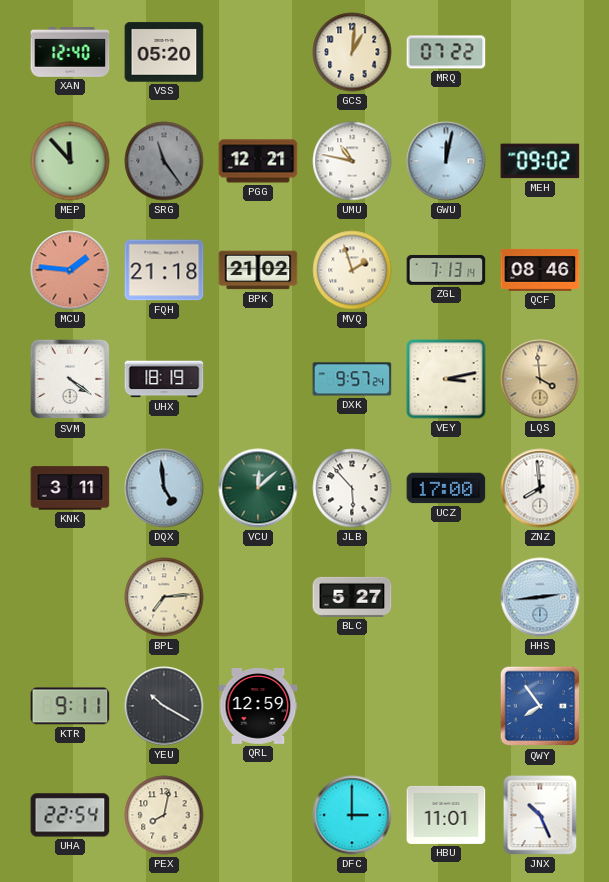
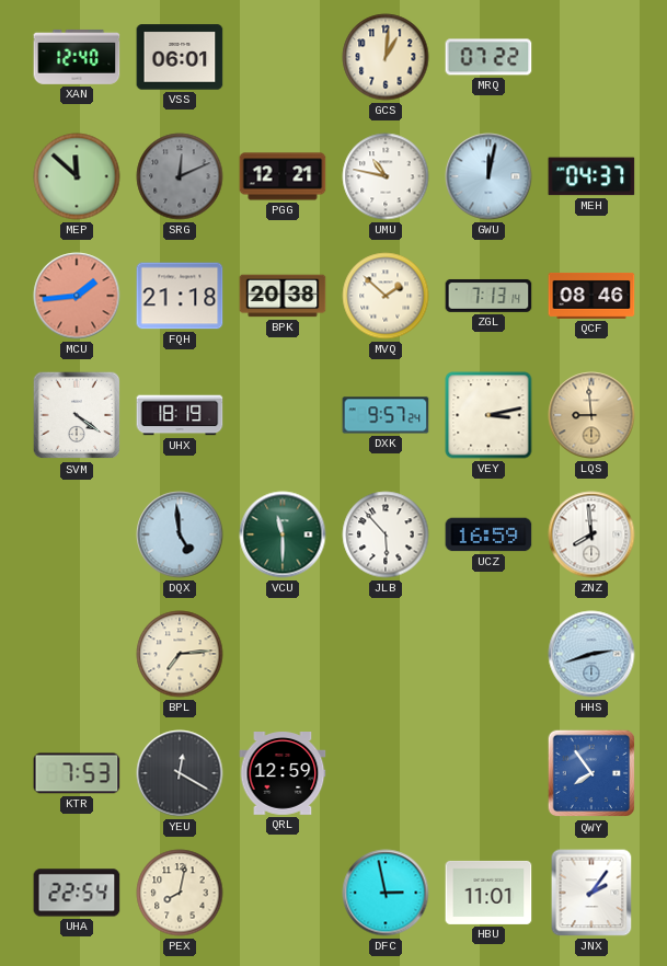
VSS: 05:20 -> 06:01
MEP: 11:53 -> 11:52
SRG: 11:24 -> 12:11
MEH: 09:02 -> 04:37
MCU: 1:46 -> 1:44
BPK: 21:02 -> 20:38
MVQ: 1:57 -> 1:52
LQS: 3:59 -> 8:59
KNK: 3:11 -> none
VCU: 12:08 -> 11:30
UCZ: 17:00 -> 16:59
BLC: 5:27 -> none
HHS: 2:44 -> 2:42
KTR: 9:11 -> 7:53
YEU: 10:20 -> 12:20
DFC: 3:00 -> 2:58
JNX: 10:26 -> 2:06
